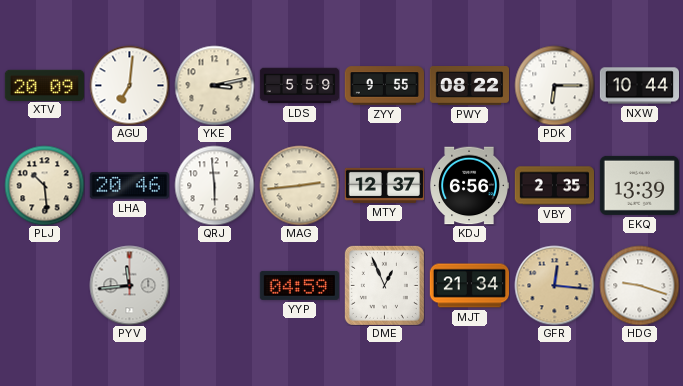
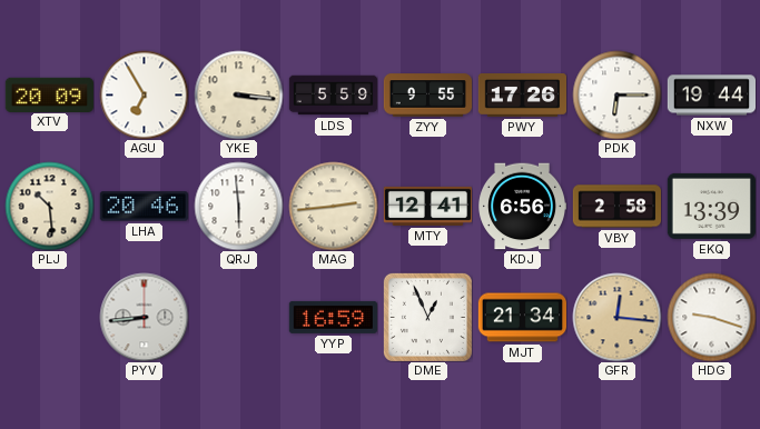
AGU: 7:01 -> 6:55
YKE: 3:13 -> 3:16
PWY: 08:22 -> 17:26
NXW: 10:44 -> 19:44
MTY: 12:37 -> 12:41
VBY: 2:35 -> 2:58
PYV: 11:44 -> 8:44
YYP: 04:59 -> 16:59
